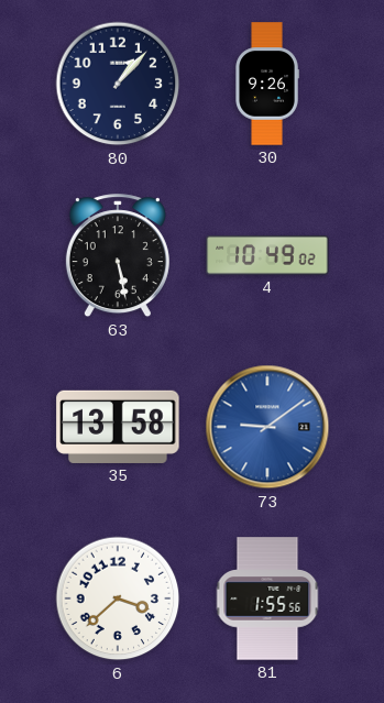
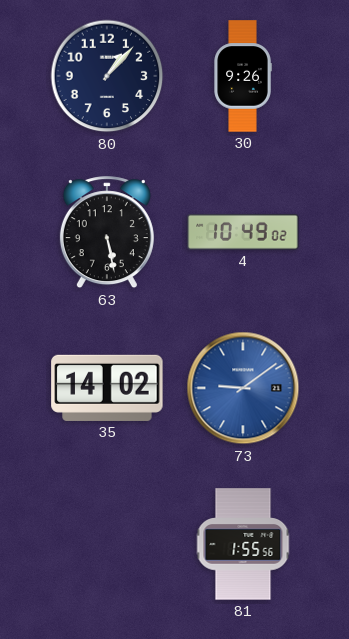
35: 13:58 -> 14:02
6: 3:38 -> none
